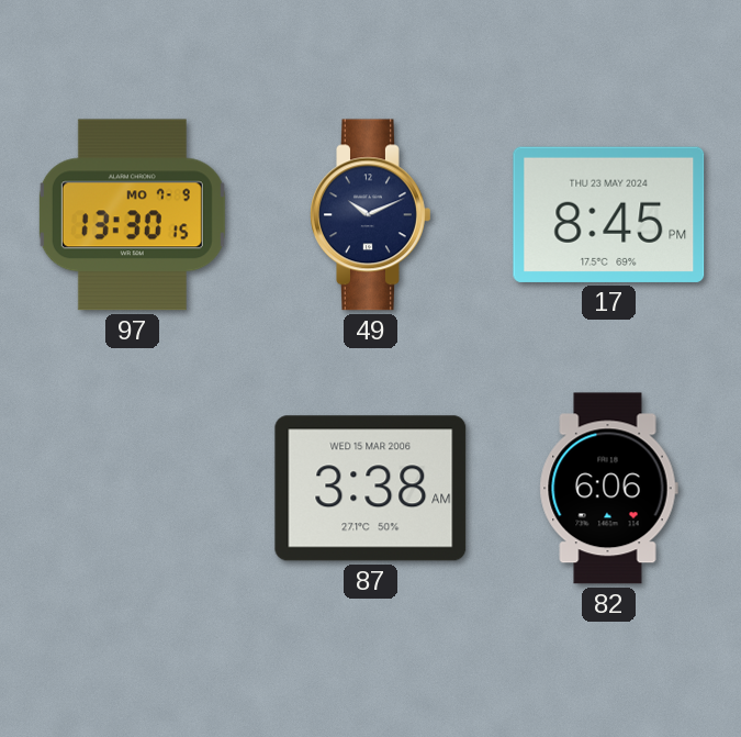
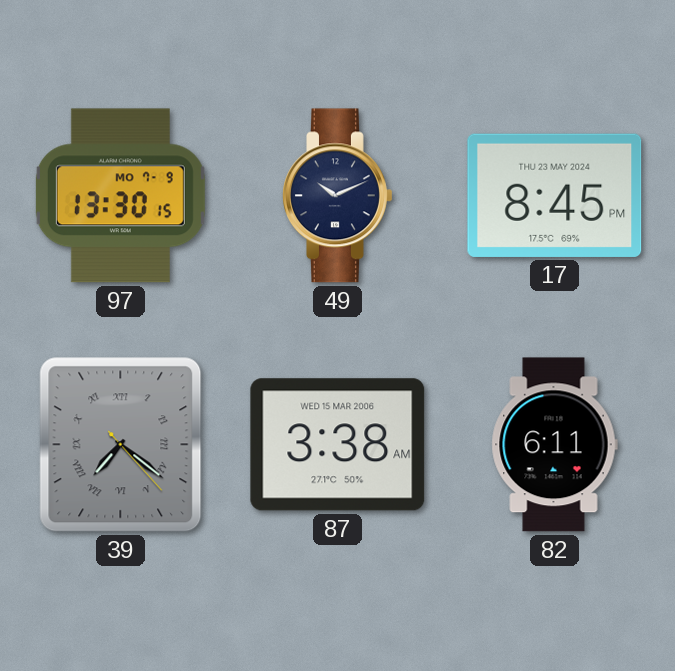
39: none -> 7:21
82: 6:06 -> 6:11
